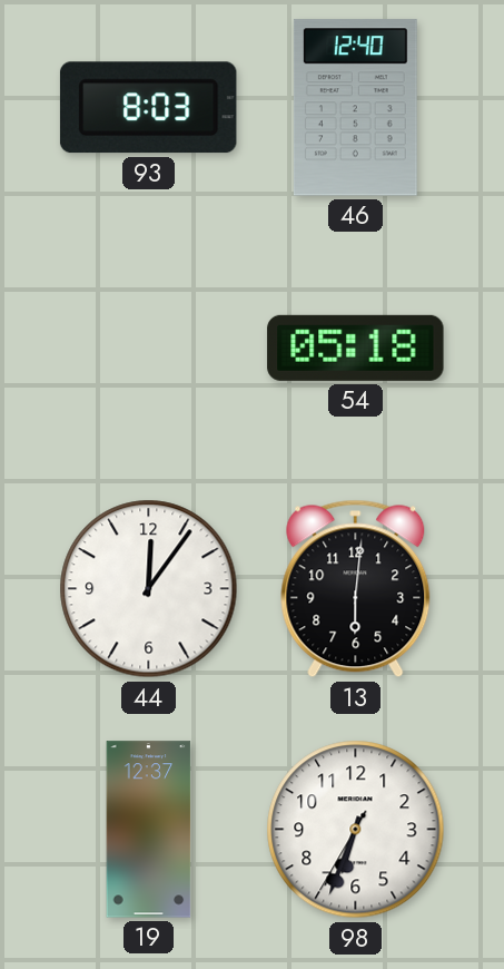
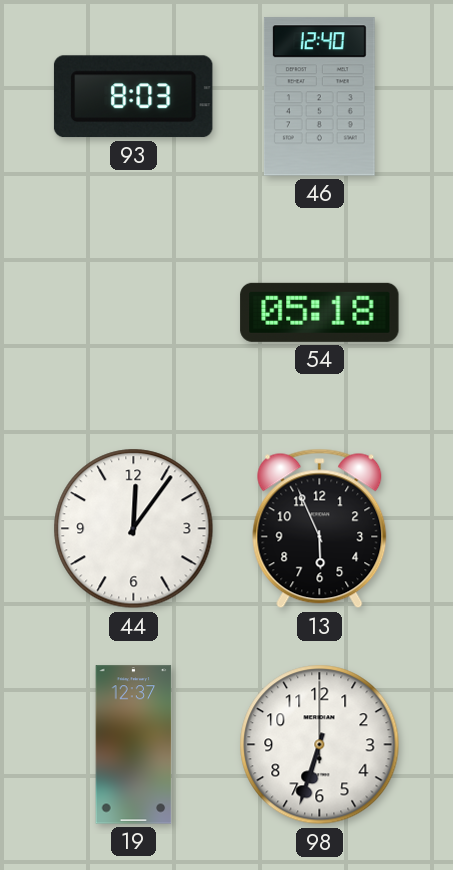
13: 6:01 -> 5:56
98: 6:33:35 -> 6:33:00
